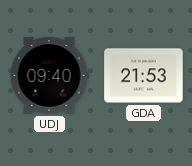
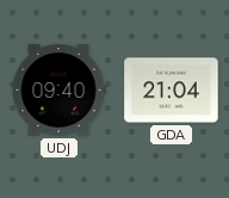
GDA: 21:53 -> 21:04
